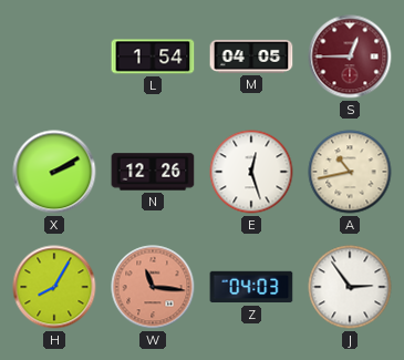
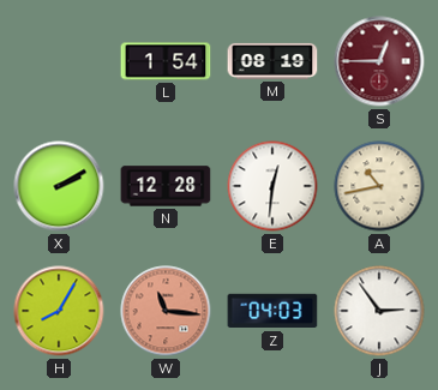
M: 04:05 -> 08:19
N: 12:26 -> 12:28
E: 12:27 -> 12:31
